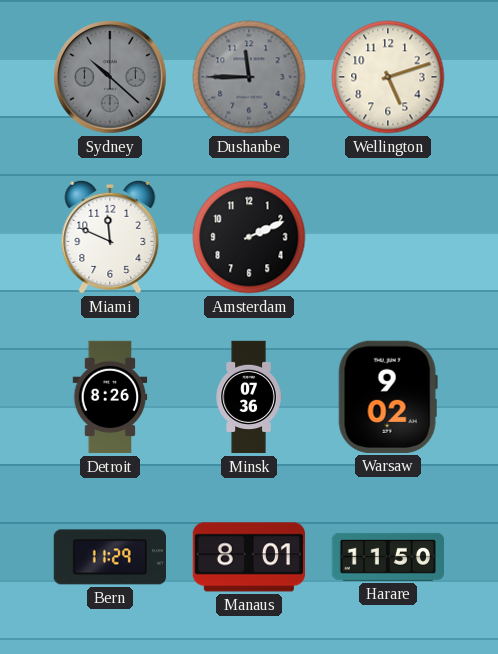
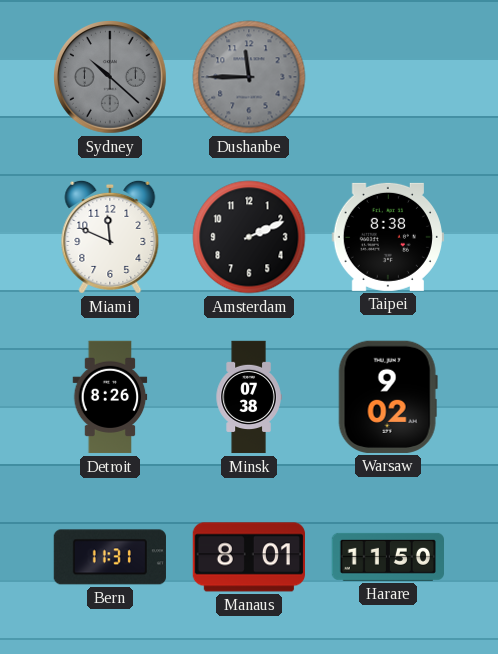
Wellington: 5:12 -> none
Taipei: none -> 8:38
Minsk: 07:36 -> 07:38
Bern: 11:29 -> 11:31
